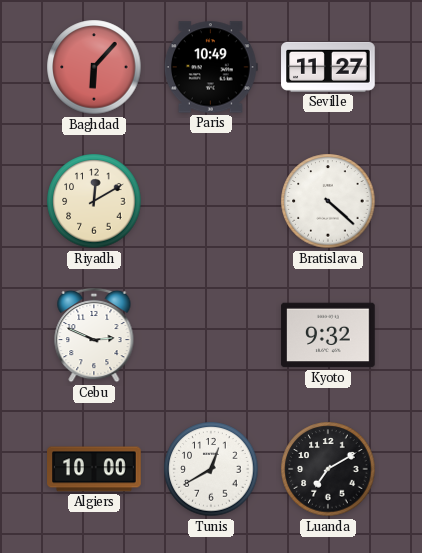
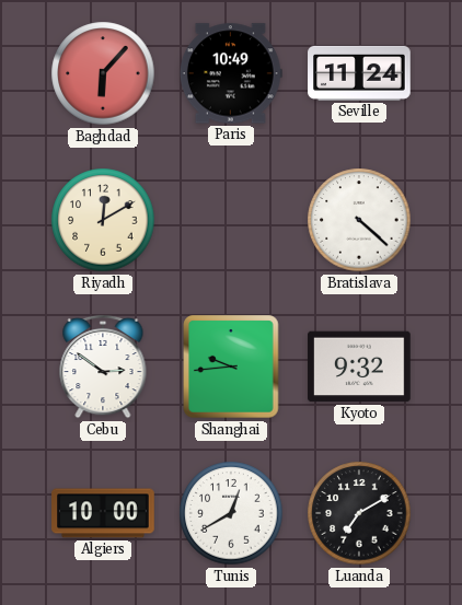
Seville: 11:27 -> 11:24
Cebu: 2:49 -> 2:51
Shanghai: none -> 9:44
